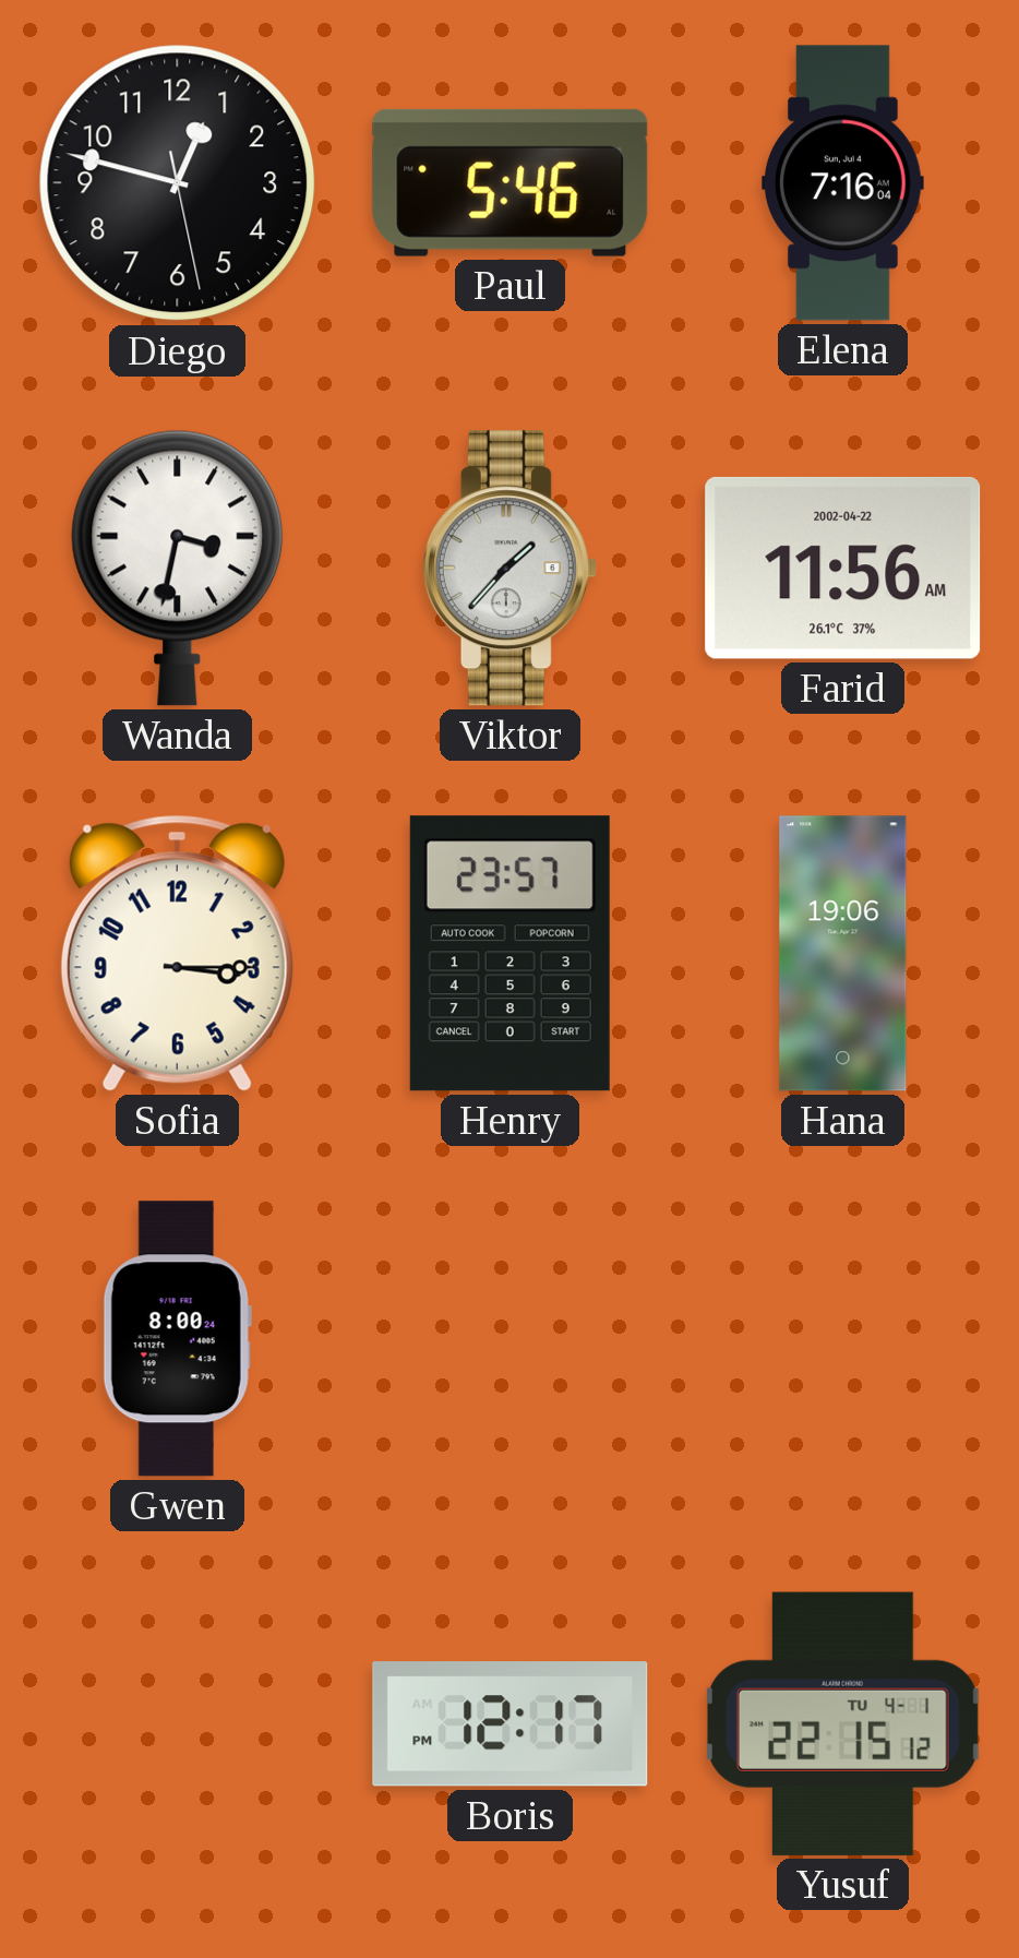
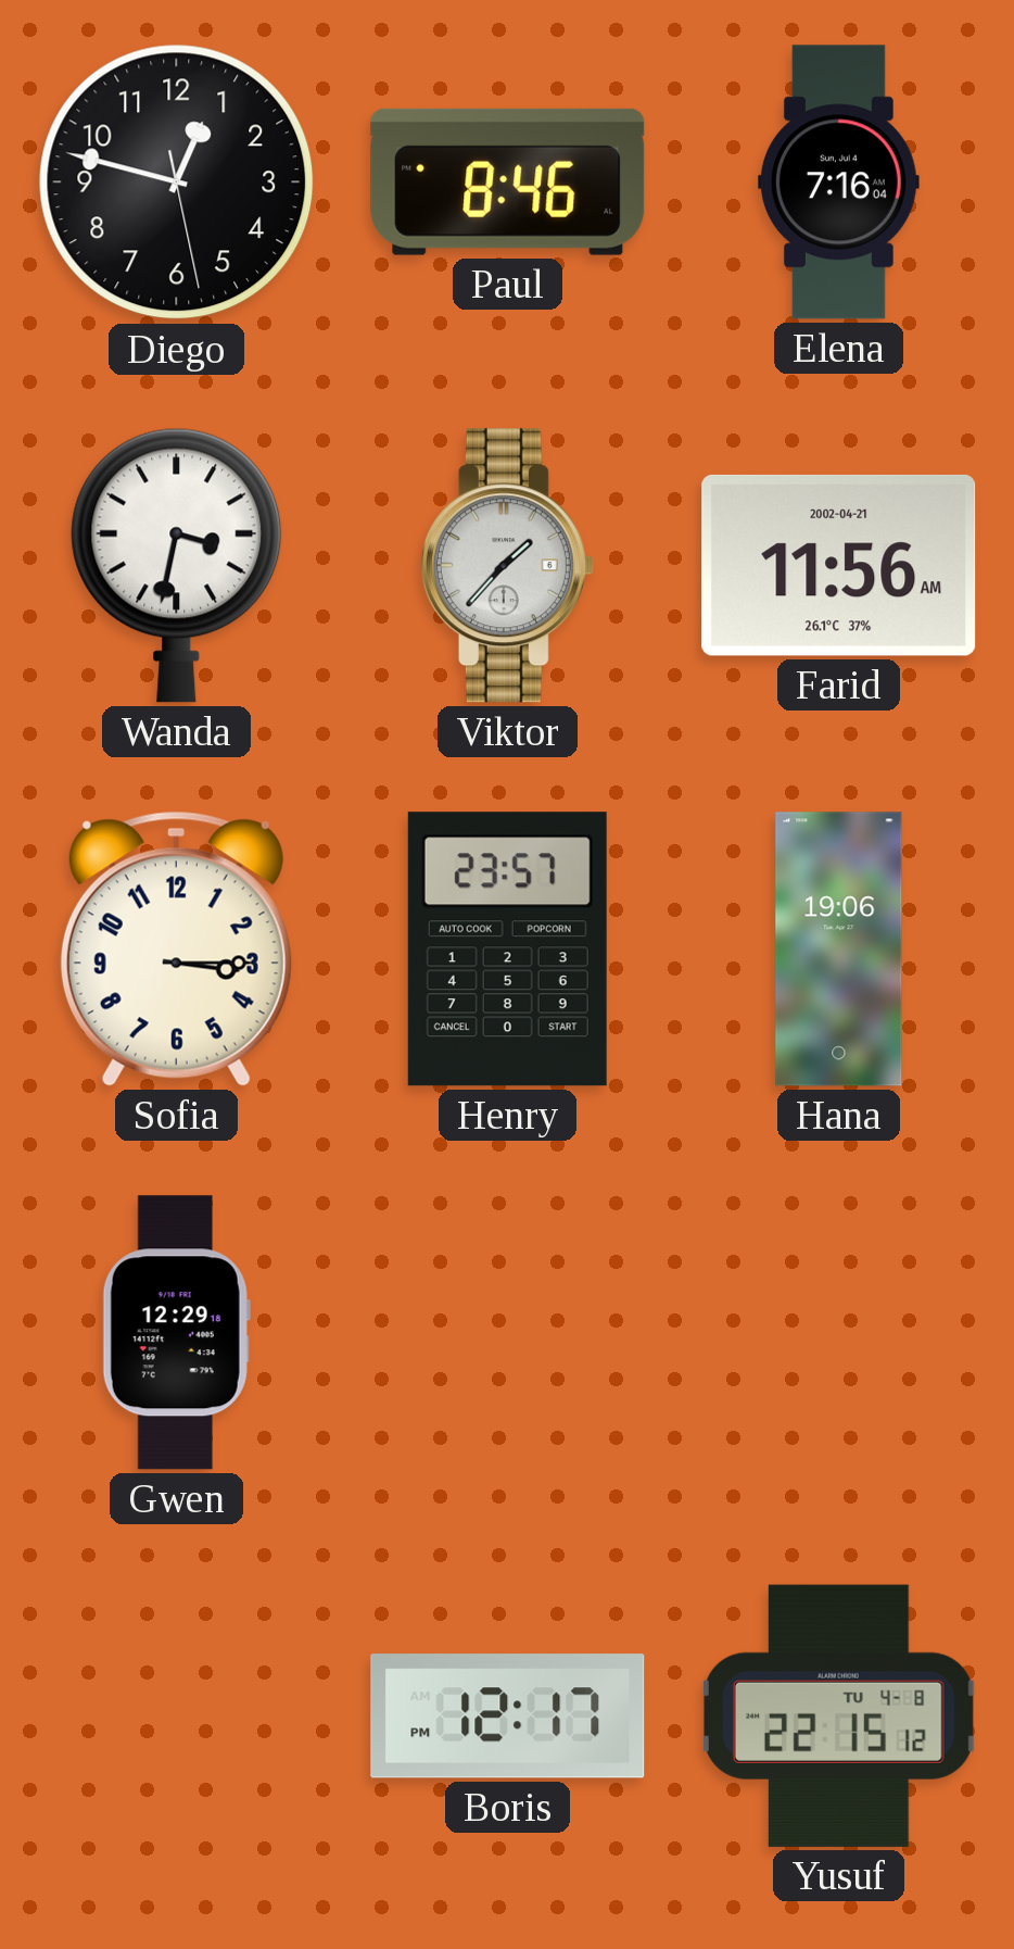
Paul: 5:46 -> 8:46
Farid date: 2002-04-22 -> 2002-04-21
Gwen: 8:00 -> 12:29
Yusuf date: TU 4-1 -> TU 4-8
